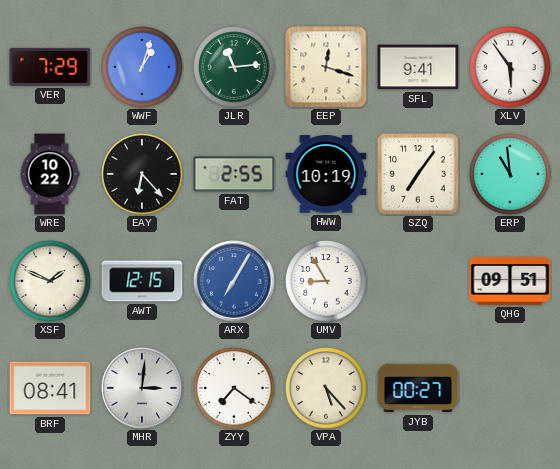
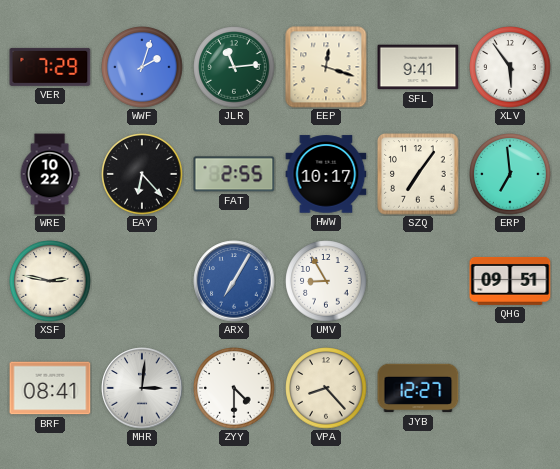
WWF: 1:03 -> 2:03
HWW: 10:19 -> 10:17
ERP: 10:59 -> 6:59
XSF: 1:49 -> 2:47
AWT: 12:15 -> none
ZYY: 7:21 -> 4:30
VPA: 5:23 -> 8:23
JYB: 00:27 -> 12:27
